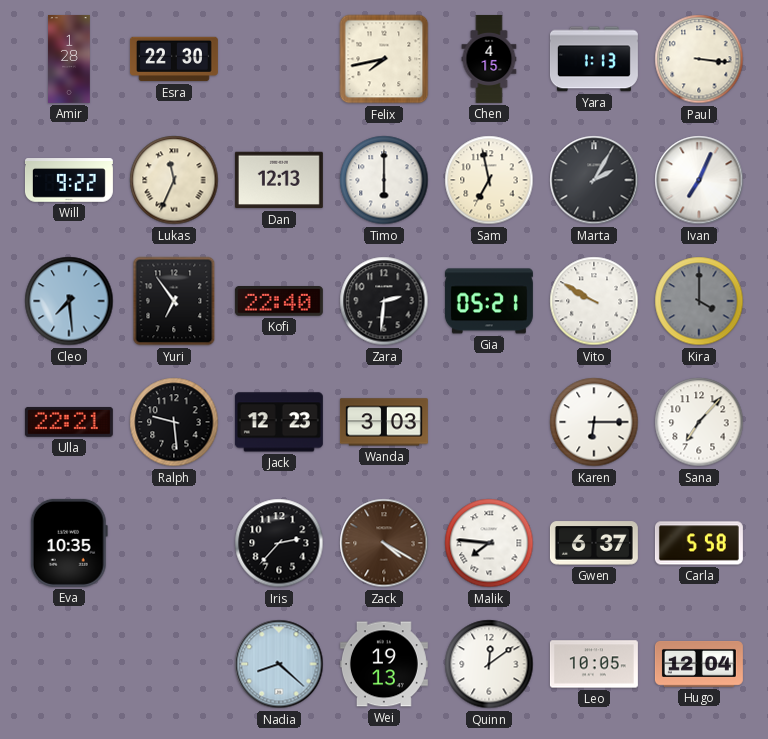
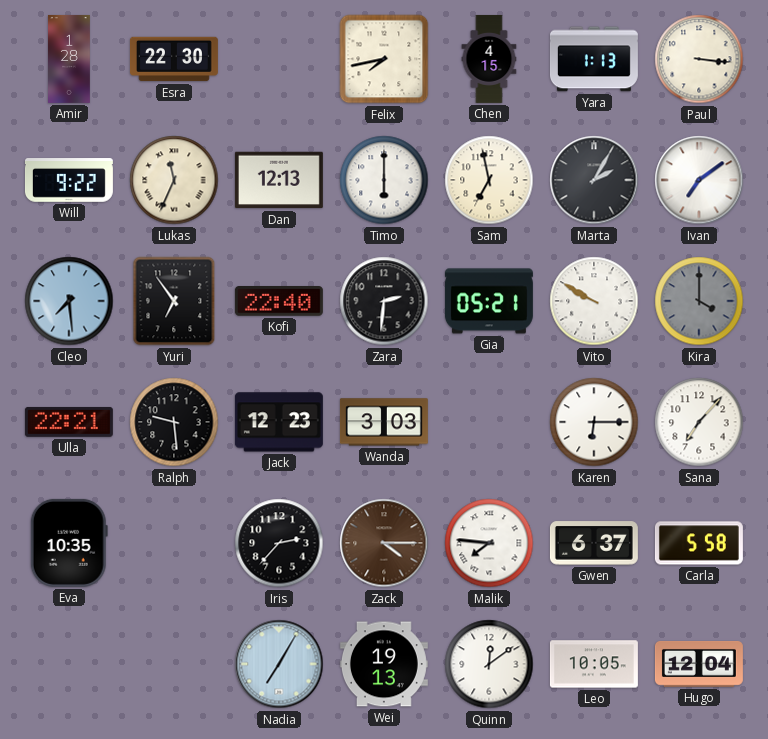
Ivan: 7:04 -> 7:09
Zack: 4:20 -> 4:15
Nadia: 8:22 -> 7:05
